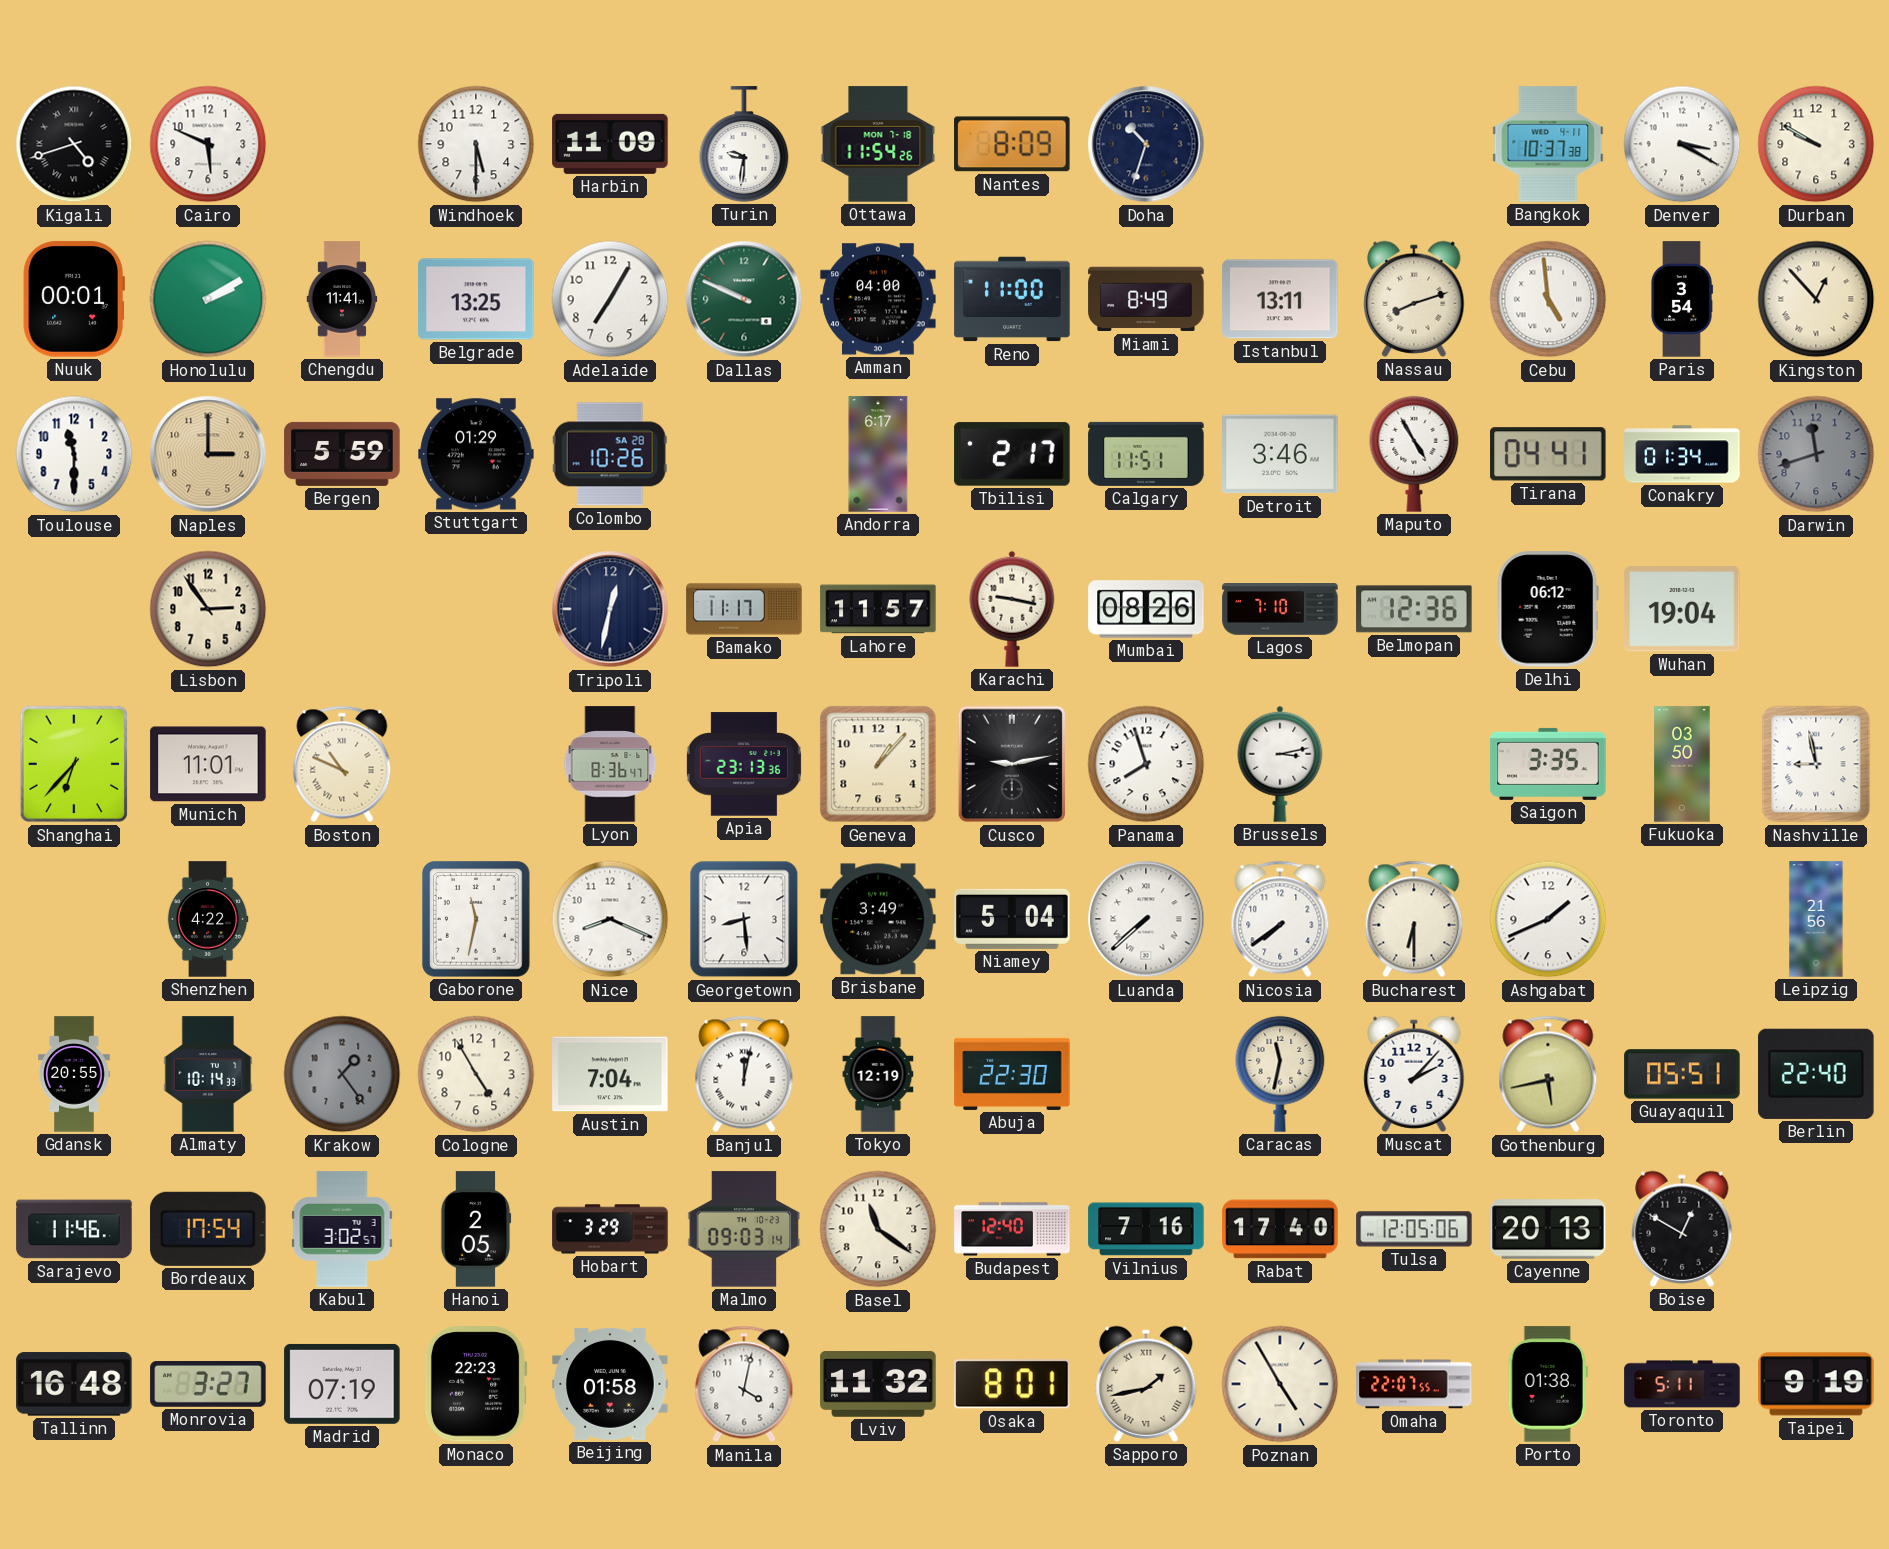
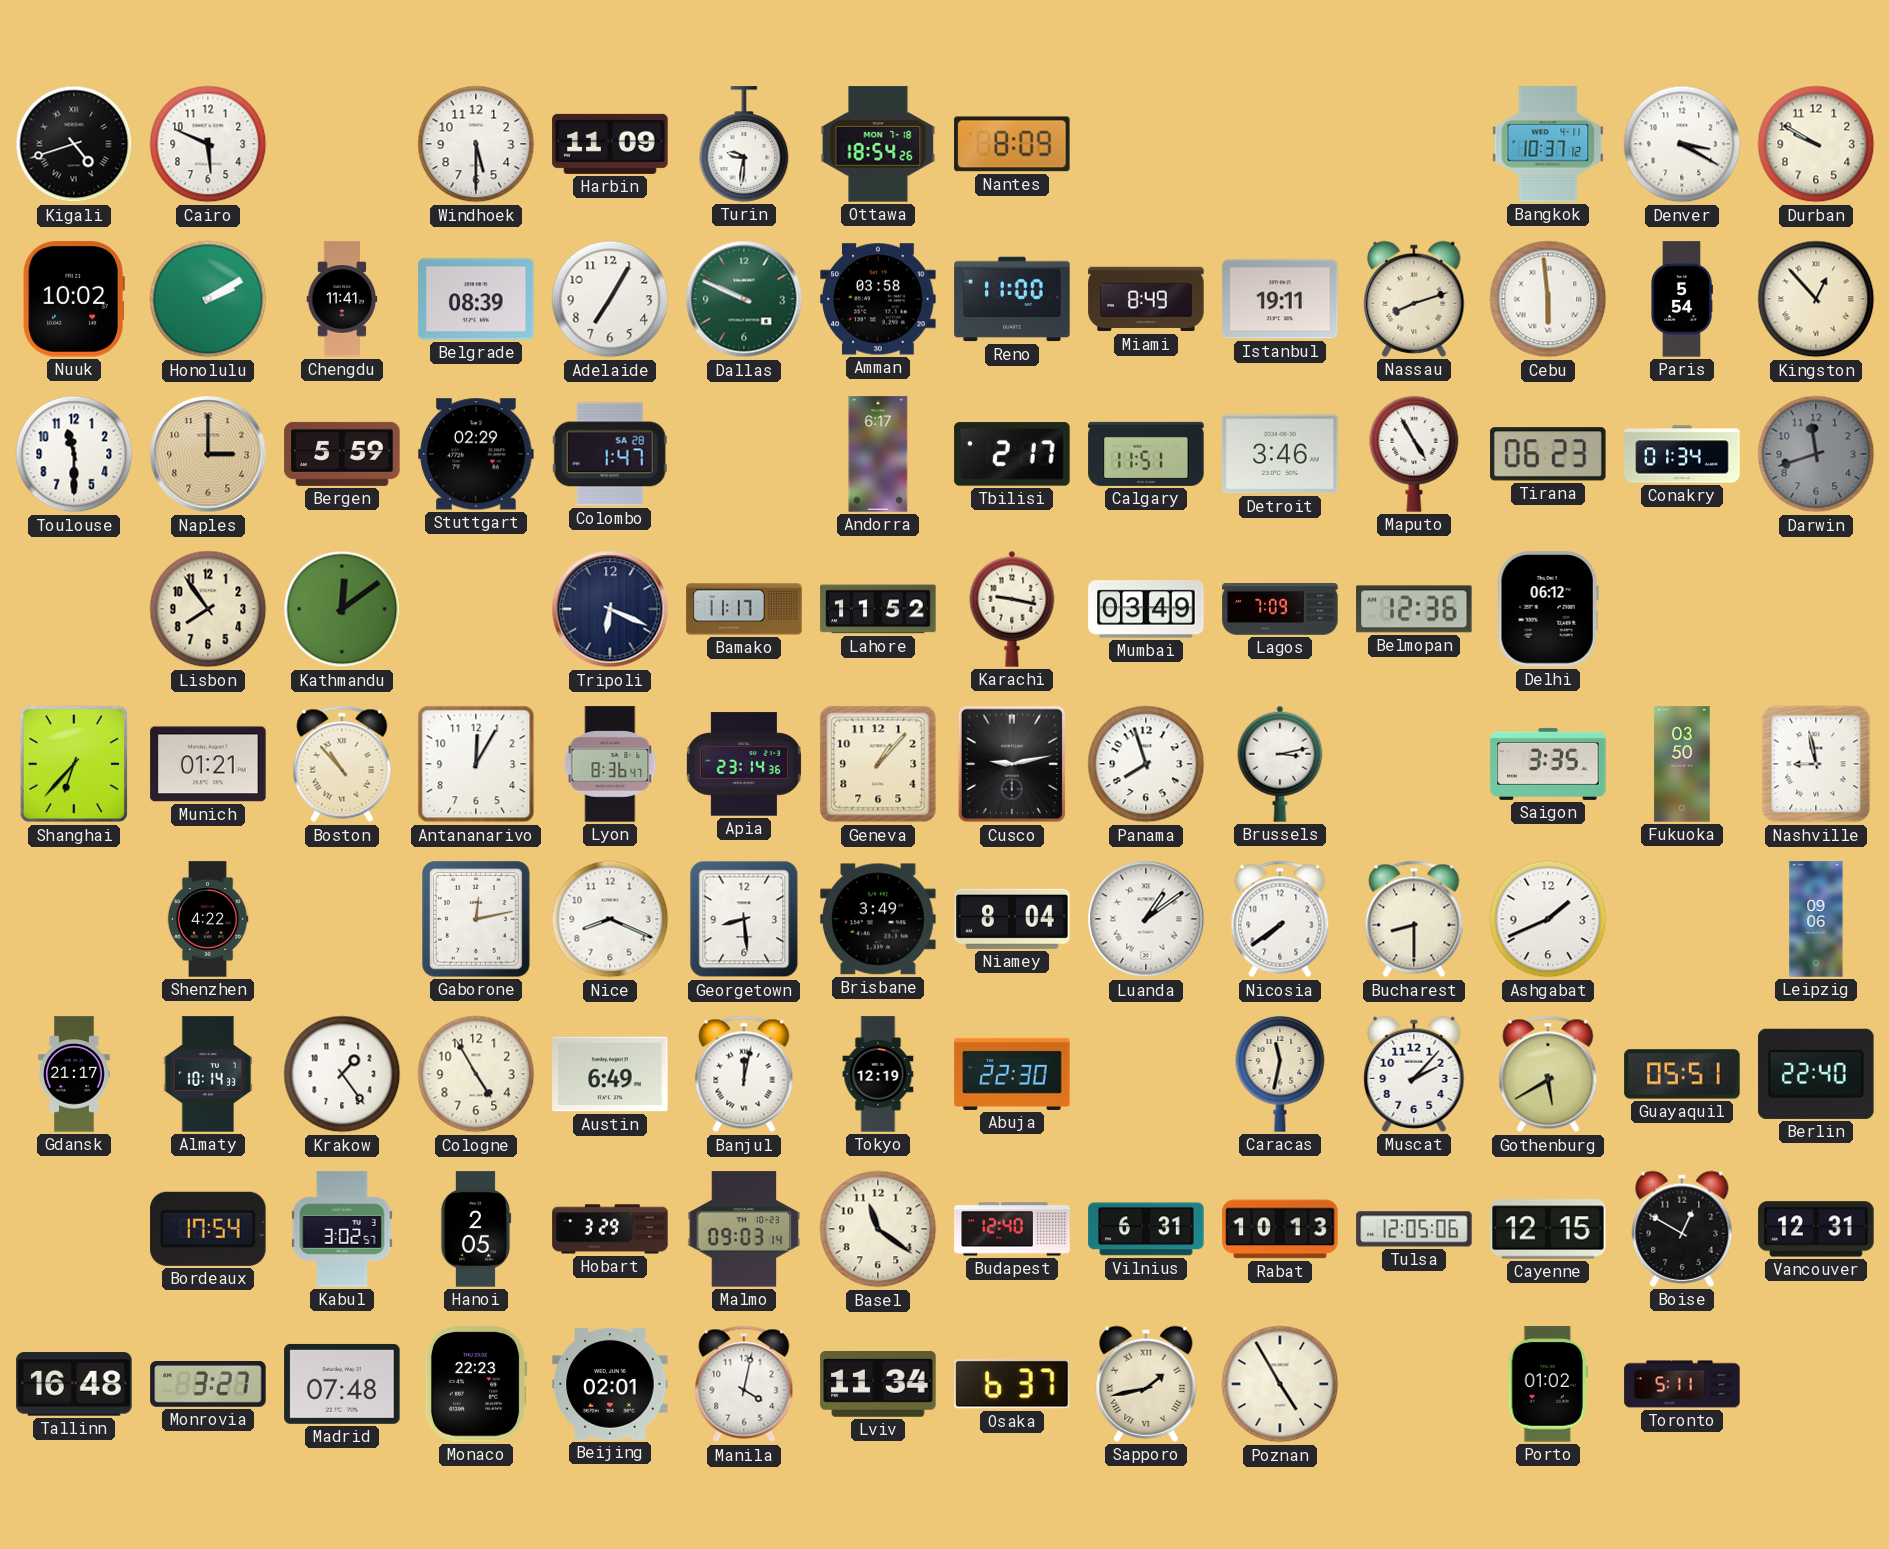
Ottawa: 11:54 -> 18:54
Doha: 10:33 -> none
Bangkok: 10:37:38 -> 10:37:12
Nuuk: 00:01 -> 10:02
Belgrade: 13:25 -> 08:39
Amman: 04:00 -> 03:58
Istanbul: 13:11 -> 19:11
Cebu: 4:59 -> 5:59
Paris: 3:54 -> 5:54
Stuttgart: 01:29 -> 02:29
Colombo: 10:26 -> 1:47
Tirana: 04:41 -> 06:23
Lisbon: 2:54 -> 7:54
Kathmandu: none -> 12:09
Tripoli: 12:32 -> 6:19
Lahore: 11:57 -> 11:52
Mumbai: 08:26 -> 03:49
Lagos: 7:10 -> 7:09
Wuhan: 19:04 -> none
Munich: 11:01 -> 01:21
Boston: 10:49 -> 10:53
Antananarivo: none -> 12:05
Apia: 23:13 -> 23:14
Gaborone: 11:32 -> 12:13
Niamey: 5:04 -> 8:04
Luanda: 7:38 -> 1:09
Bucharest: 6:30 -> 8:30
Leipzig: 21:56 -> 09:06
Gdansk: 20:55 -> 21:17
Krakow dial: grey -> white
Austin: 7:04 -> 6:49
Gothenburg: 5:43 -> 5:40
Sarajevo: 11:46 -> none
Vilnius: 7:16 -> 6:31
Rabat: 17:40 -> 10:13
Cayenne: 20:13 -> 12:15
Vancouver: none -> 12:31
Madrid: 07:19 -> 07:48
Beijing: 01:58 -> 02:01
Lviv: 11:32 -> 11:34
Osaka: 8:01 -> 6:37
Omaha: 22:07 -> none
Porto: 01:38 -> 01:02
Taipei: 9:19 -> none
